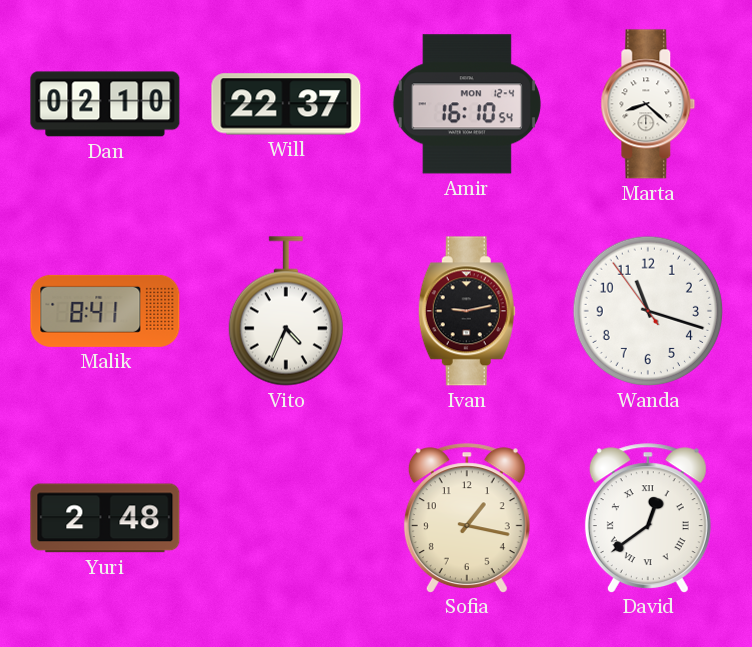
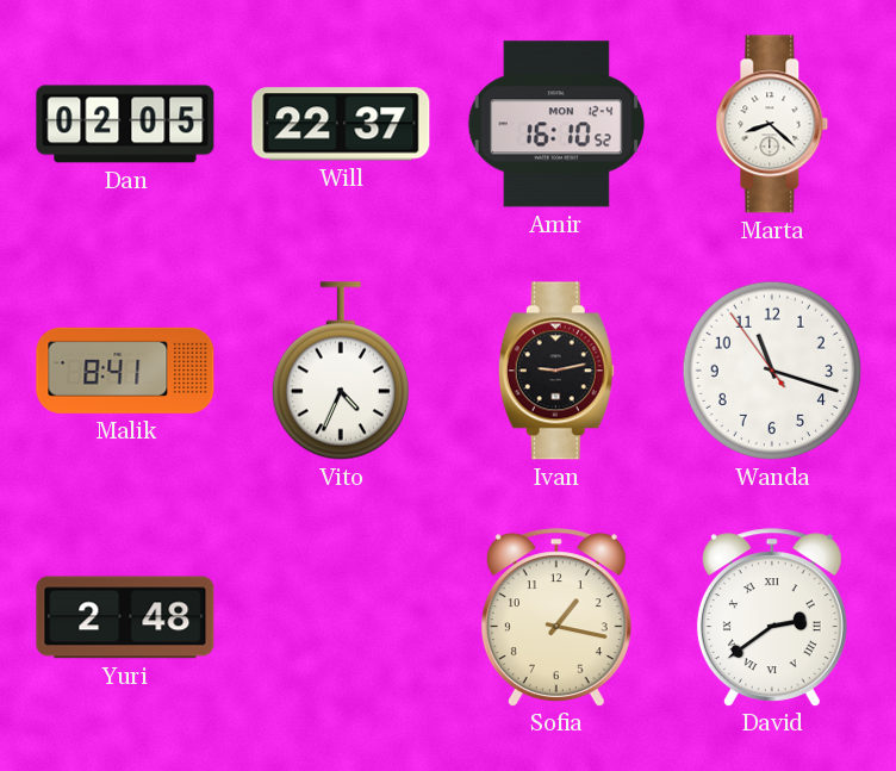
Dan: 02:10 -> 02:05
Amir: 16:10:54 -> 16:10:52
David: 12:39 -> 2:39
